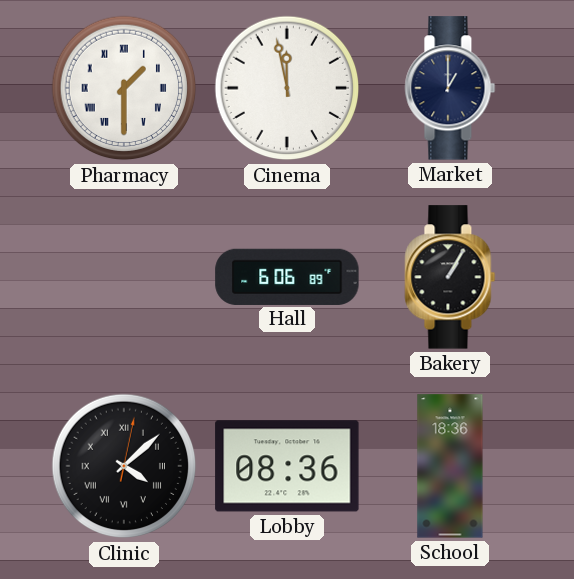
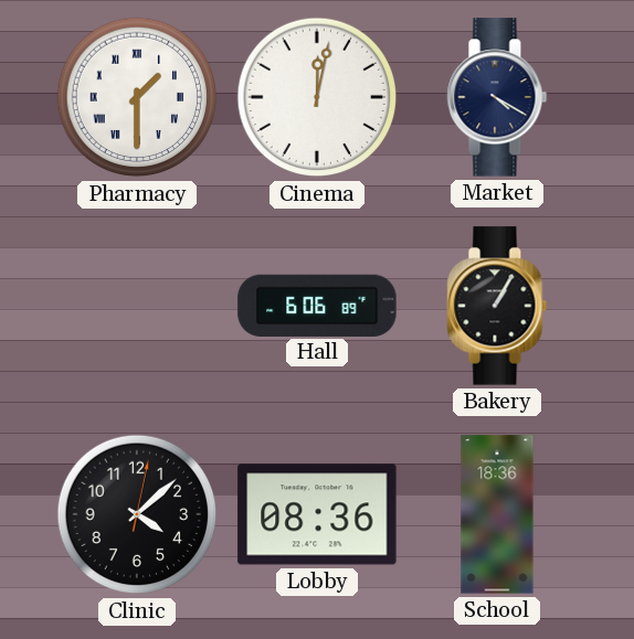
Cinema: 11:58 -> 12:02
Market: 1:00 -> 4:20
Clinic numerals: Roman -> Arabic
